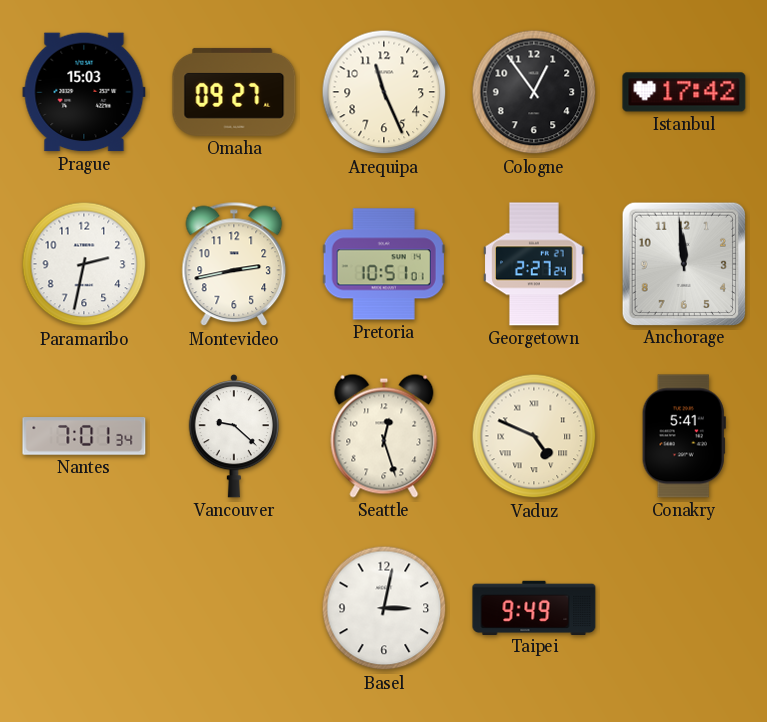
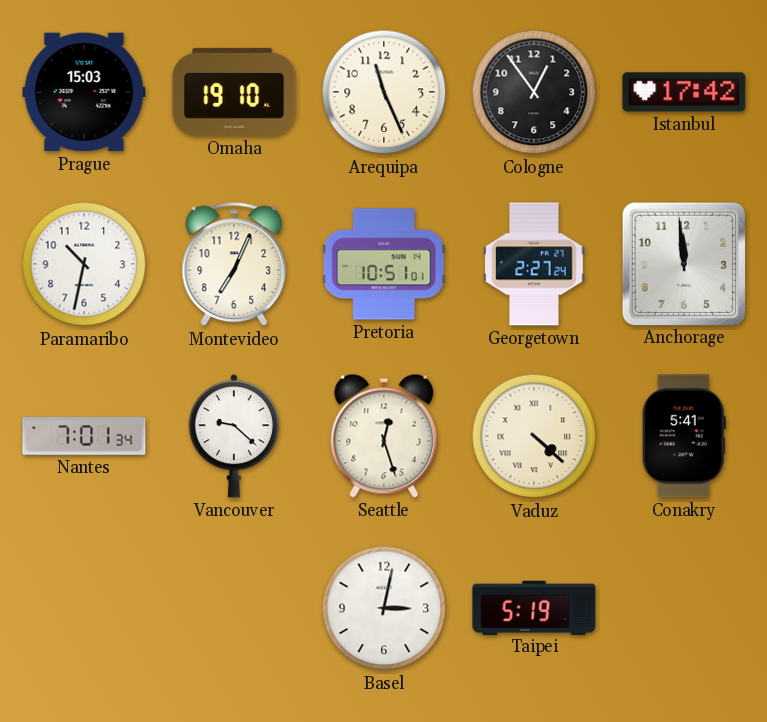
Omaha: 09:27 -> 19:10
Paramaribo: 2:32 -> 10:32
Montevideo: 2:43 -> 7:04
Vaduz: 4:49 -> 4:22
Taipei: 9:49 -> 5:19
